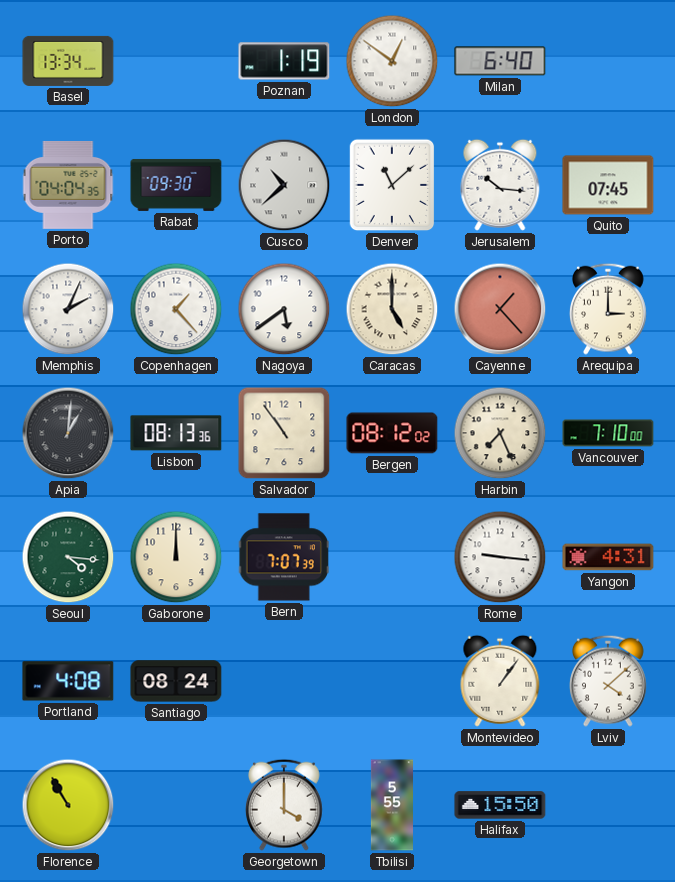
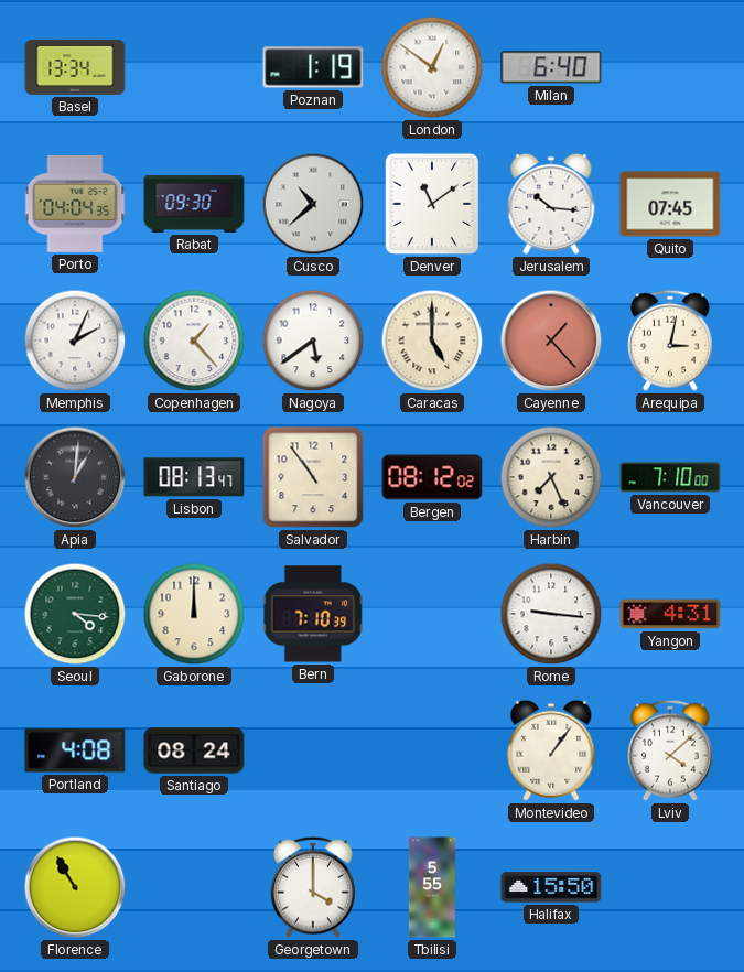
Denver: 11:08 -> 11:09
Arequipa: 3:00 -> 3:02
Lisbon: 08:13:36 -> 08:13:47
Bern: 7:07 -> 7:10
